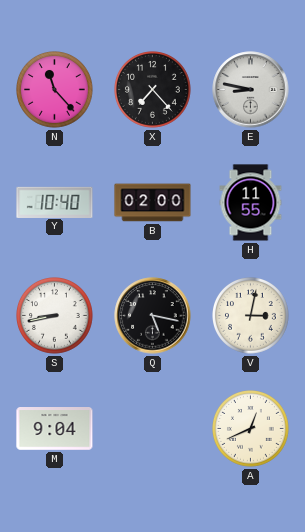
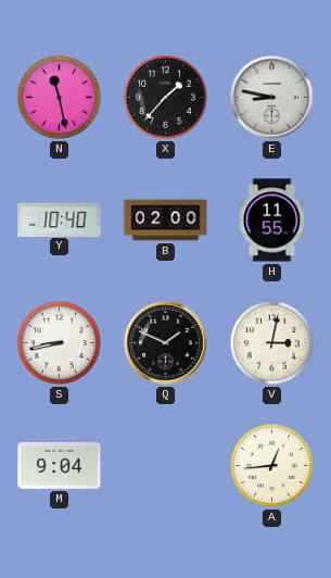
N: 11:23 -> 11:28
X: 7:23 -> 1:37
Q: 5:17 -> 1:49
A: 12:41 -> 12:44
